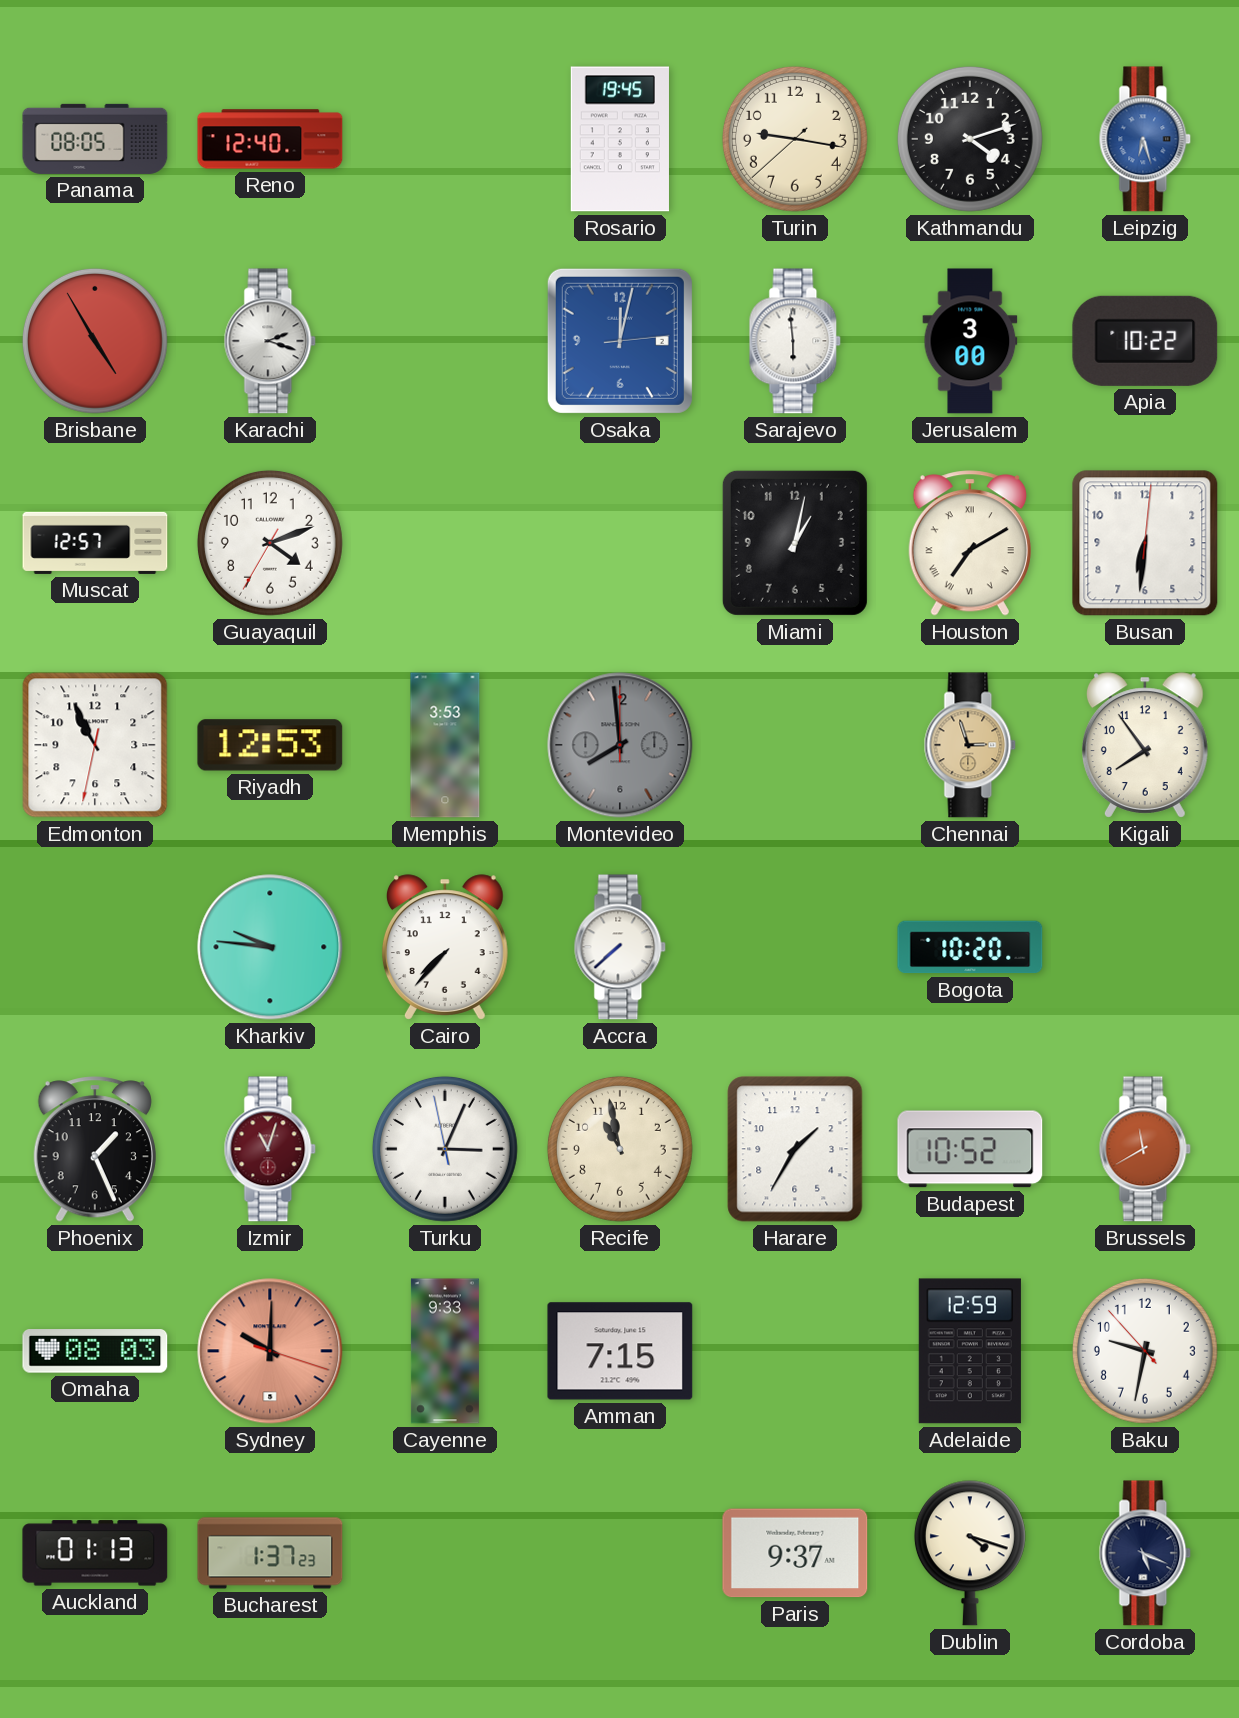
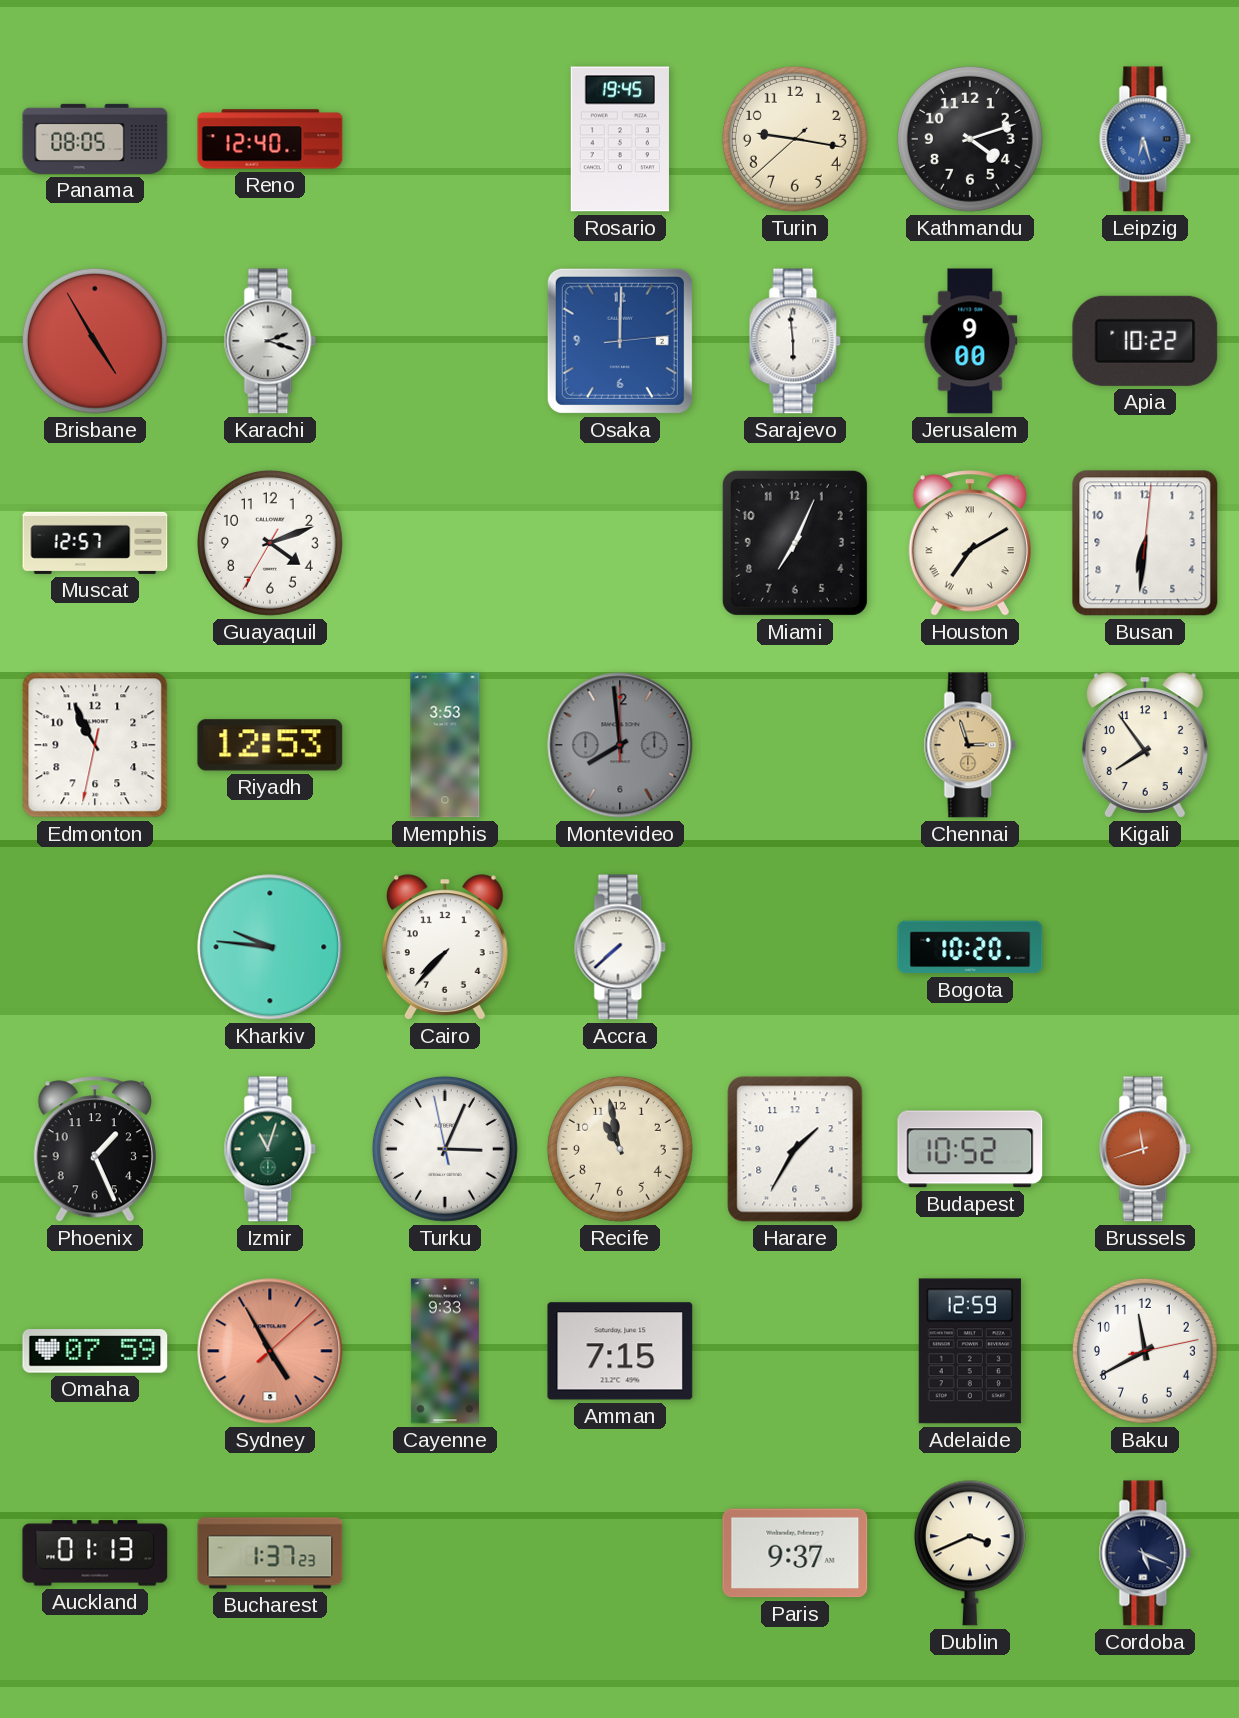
Osaka: 12:02 -> 12:00
Jerusalem: 3:00 -> 9:00
Miami: 1:02 -> 7:04
Izmir dial: burgundy -> green
Brussels: 11:40 -> 11:42
Omaha: 08:03 -> 07:59
Sydney: 10:00 -> 4:55
Baku: 9:31 -> 11:40
Dublin: 4:18 -> 3:41
